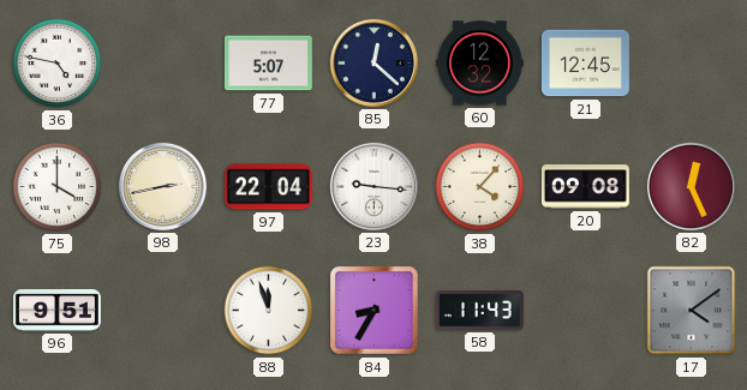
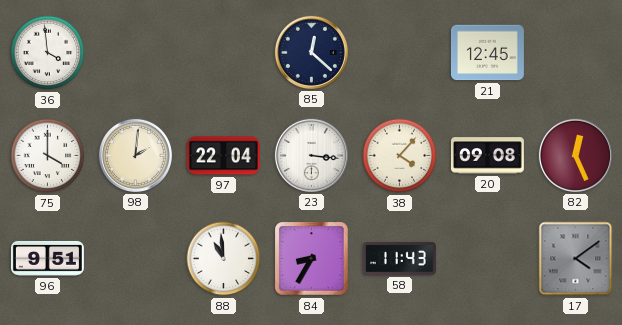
36: 4:47 -> 3:59
77: 5:07 -> none
60: 12:32 -> none
98: 2:43 -> 2:01
23: 9:16 -> 3:16
88: 11:57 -> 10:59
